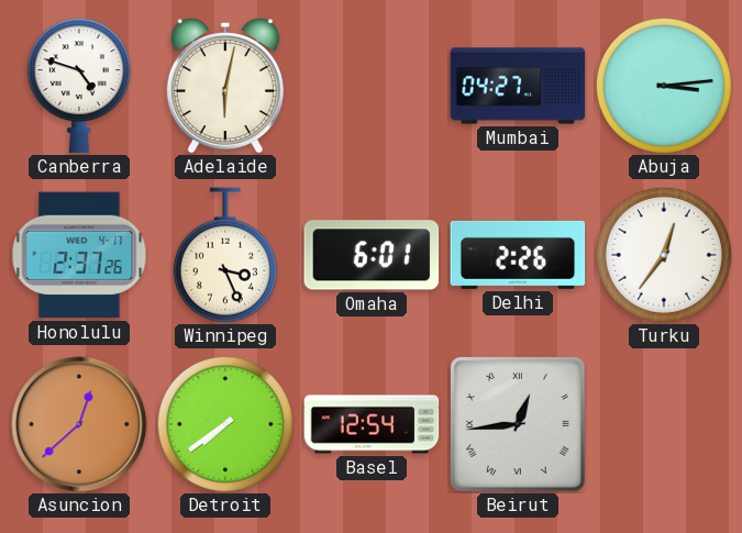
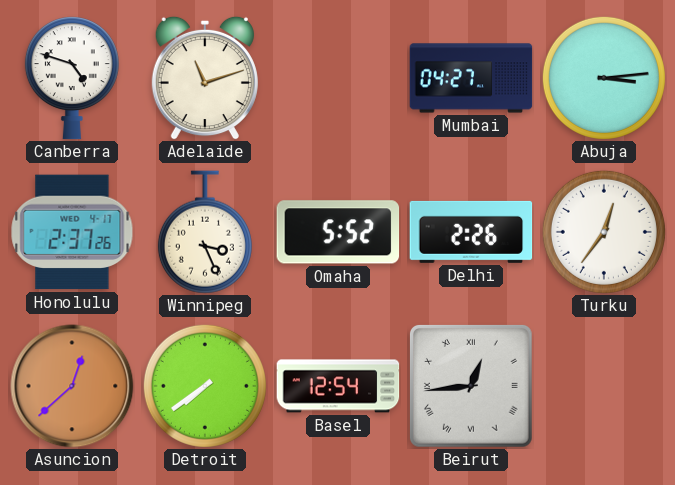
Adelaide: 6:02 -> 11:12
Omaha: 6:01 -> 5:52
